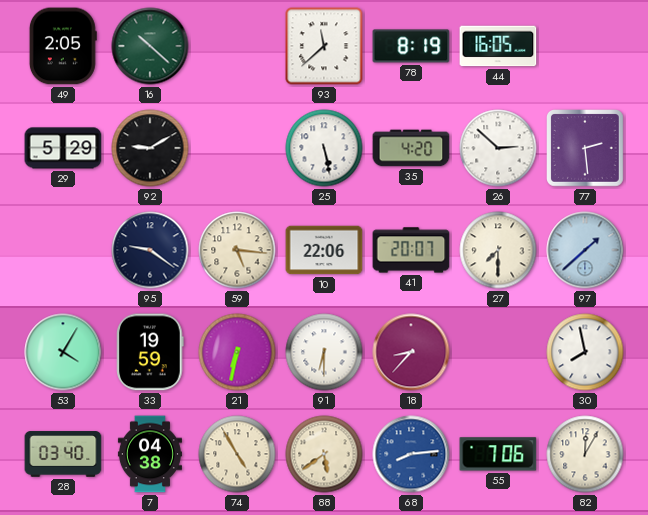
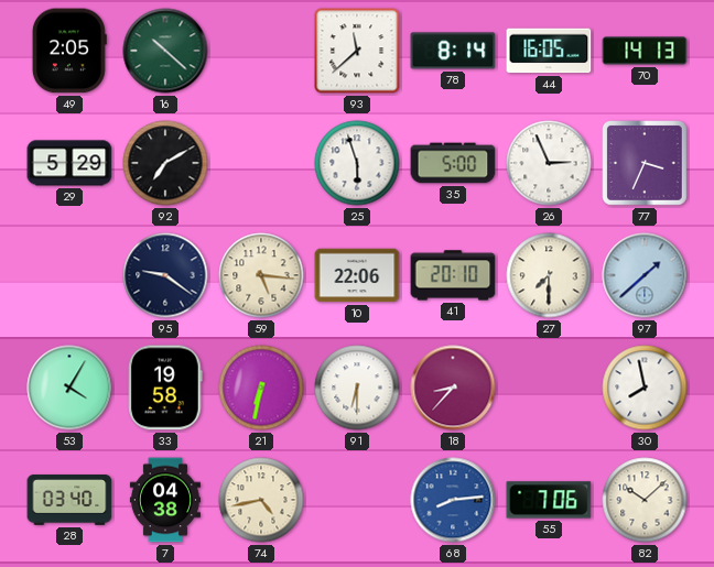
78: 8:19 -> 8:14
70: none -> 14:13
92: 9:10 -> 7:10
25: 5:28 -> 5:57
35: 4:20 -> 5:00
26: 2:52 -> 2:56
77: 2:29 -> 3:34
41: 20:07 -> 20:10
33: 19:59 -> 19:58
74: 4:55 -> 4:43
88: 5:39 -> none
82: 12:05 -> 10:08
